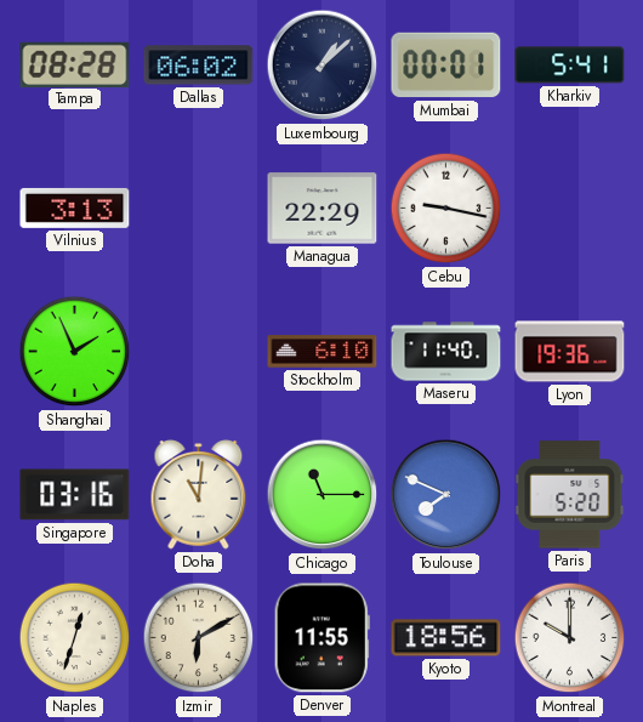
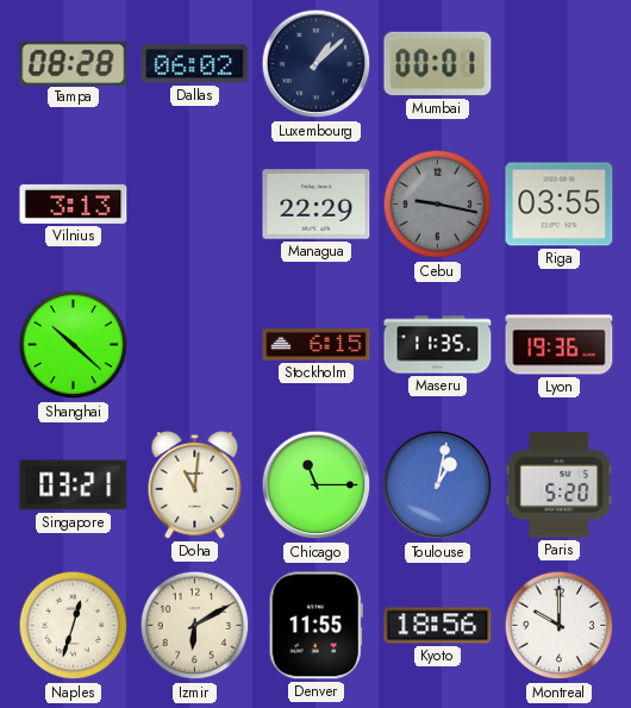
Kharkiv: 5:41 -> none
Cebu dial: white -> grey
Riga: none -> 03:55
Shanghai: 1:56 -> 10:22
Stockholm: 6:10 -> 6:15
Maseru: 11:40 -> 11:35
Singapore: 03:16 -> 03:21
Toulouse: 7:49 -> 1:02
